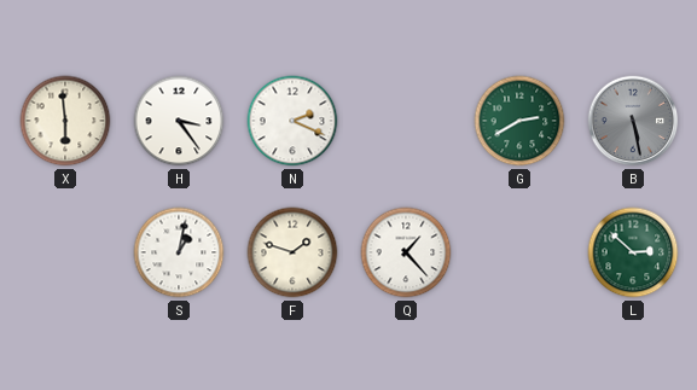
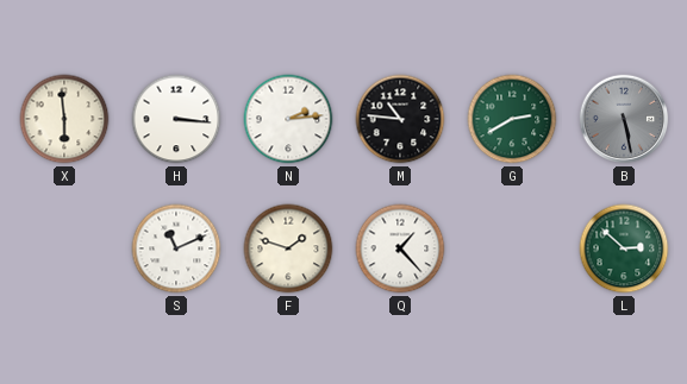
H: 3:24 -> 3:16
N: 2:19 -> 2:14
M: none -> 10:46
S: 1:02 -> 11:11
